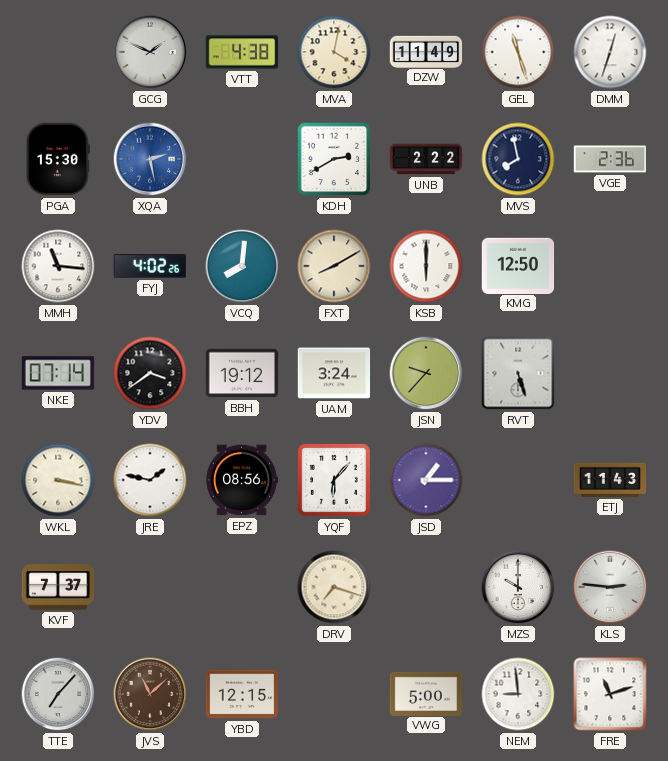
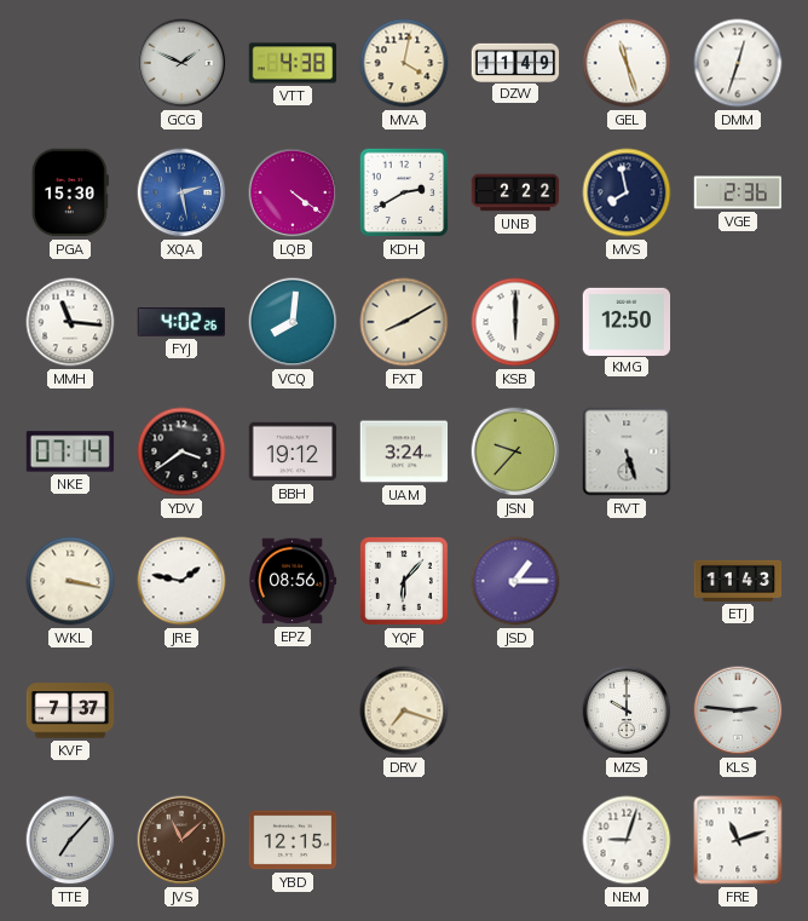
LQB: none -> 4:21
VWG: 5:00 -> none
NEM: 8:59 -> 9:03
